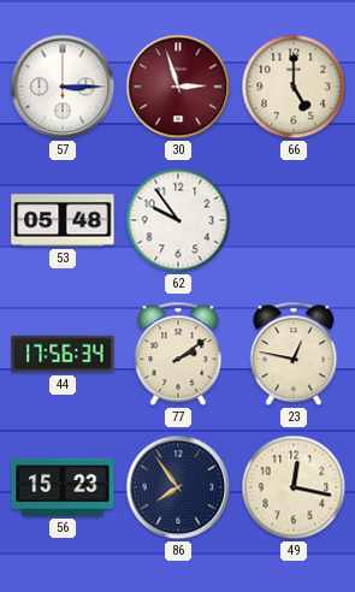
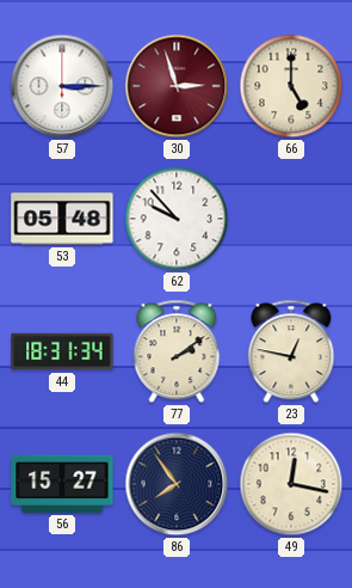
62: 9:54 -> 9:53
44: 17:56 -> 18:31
56: 15:23 -> 15:27
